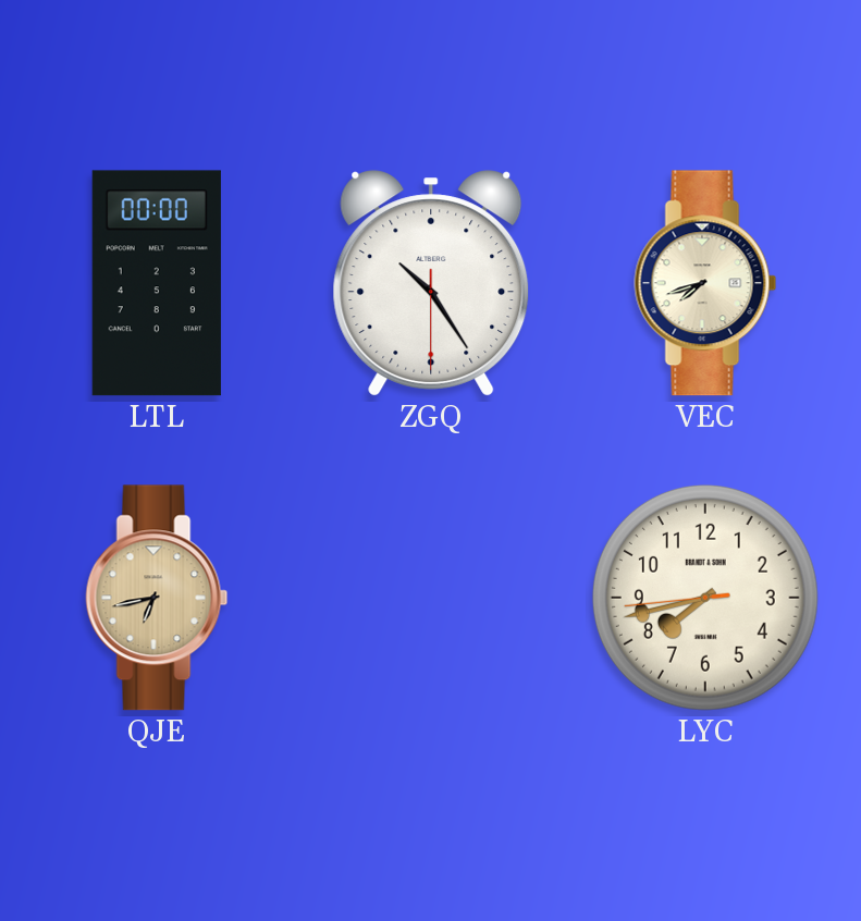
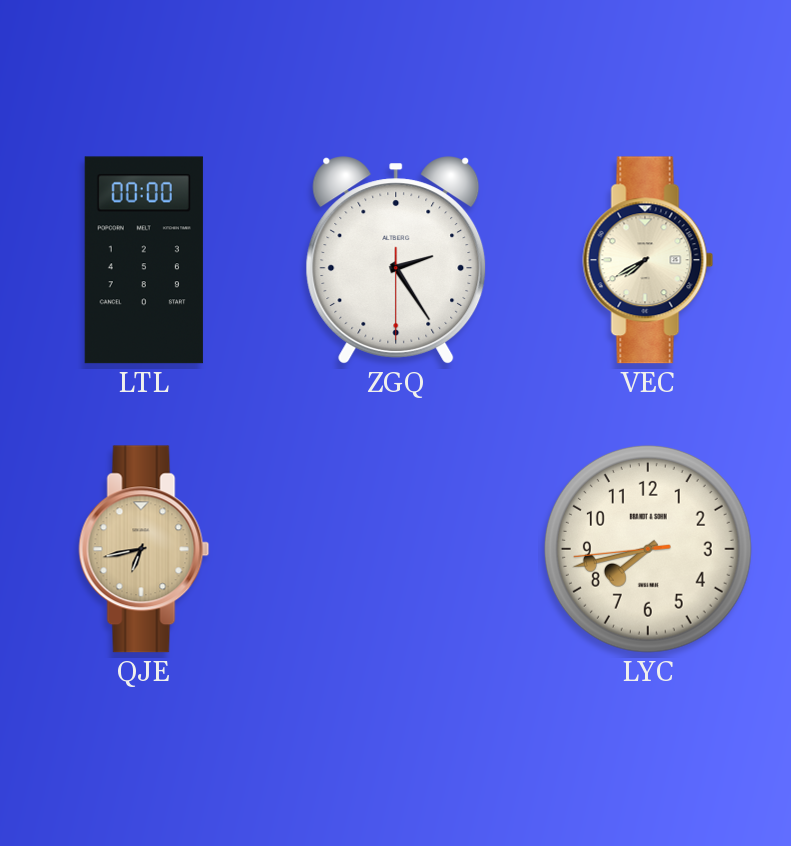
ZGQ: 10:24 -> 2:24
VEC: 7:42 -> 7:40
